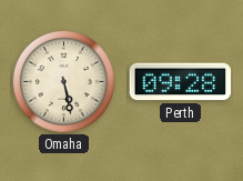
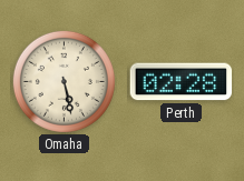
Perth: 09:28 -> 02:28
